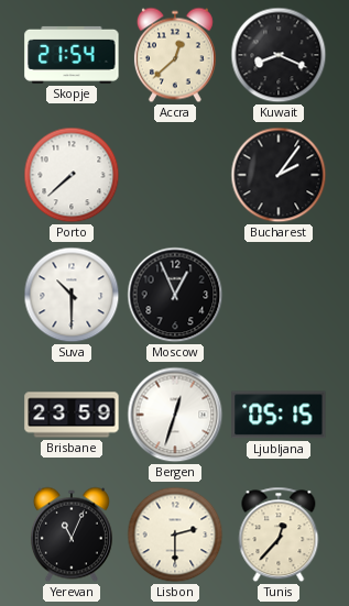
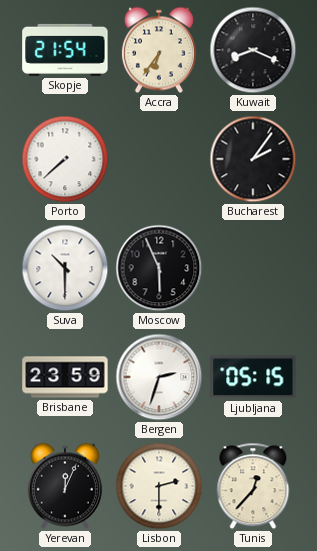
Accra: 12:38 -> 6:36
Moscow: 12:56 -> 5:56
Bergen: 12:33 -> 2:33
Yerevan: 11:04 -> 12:04
